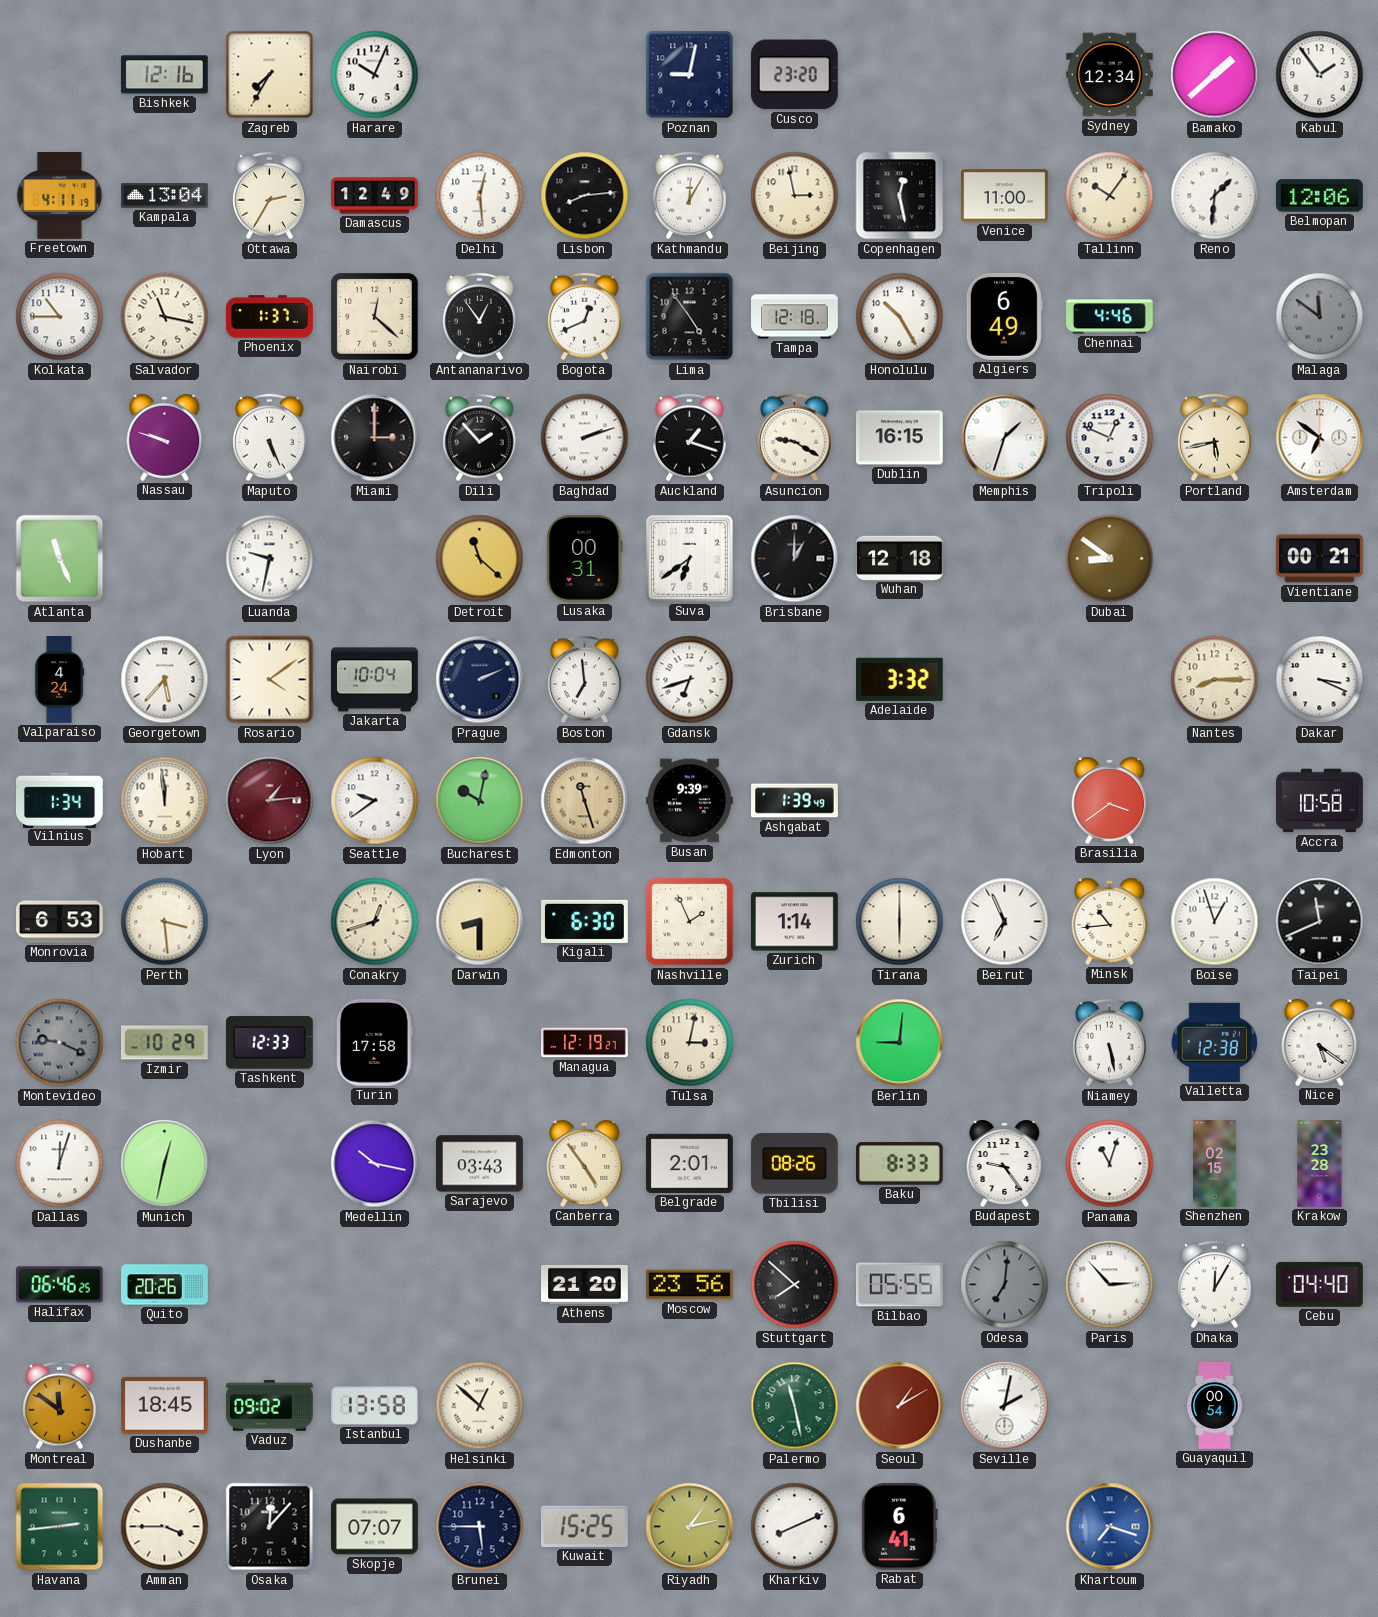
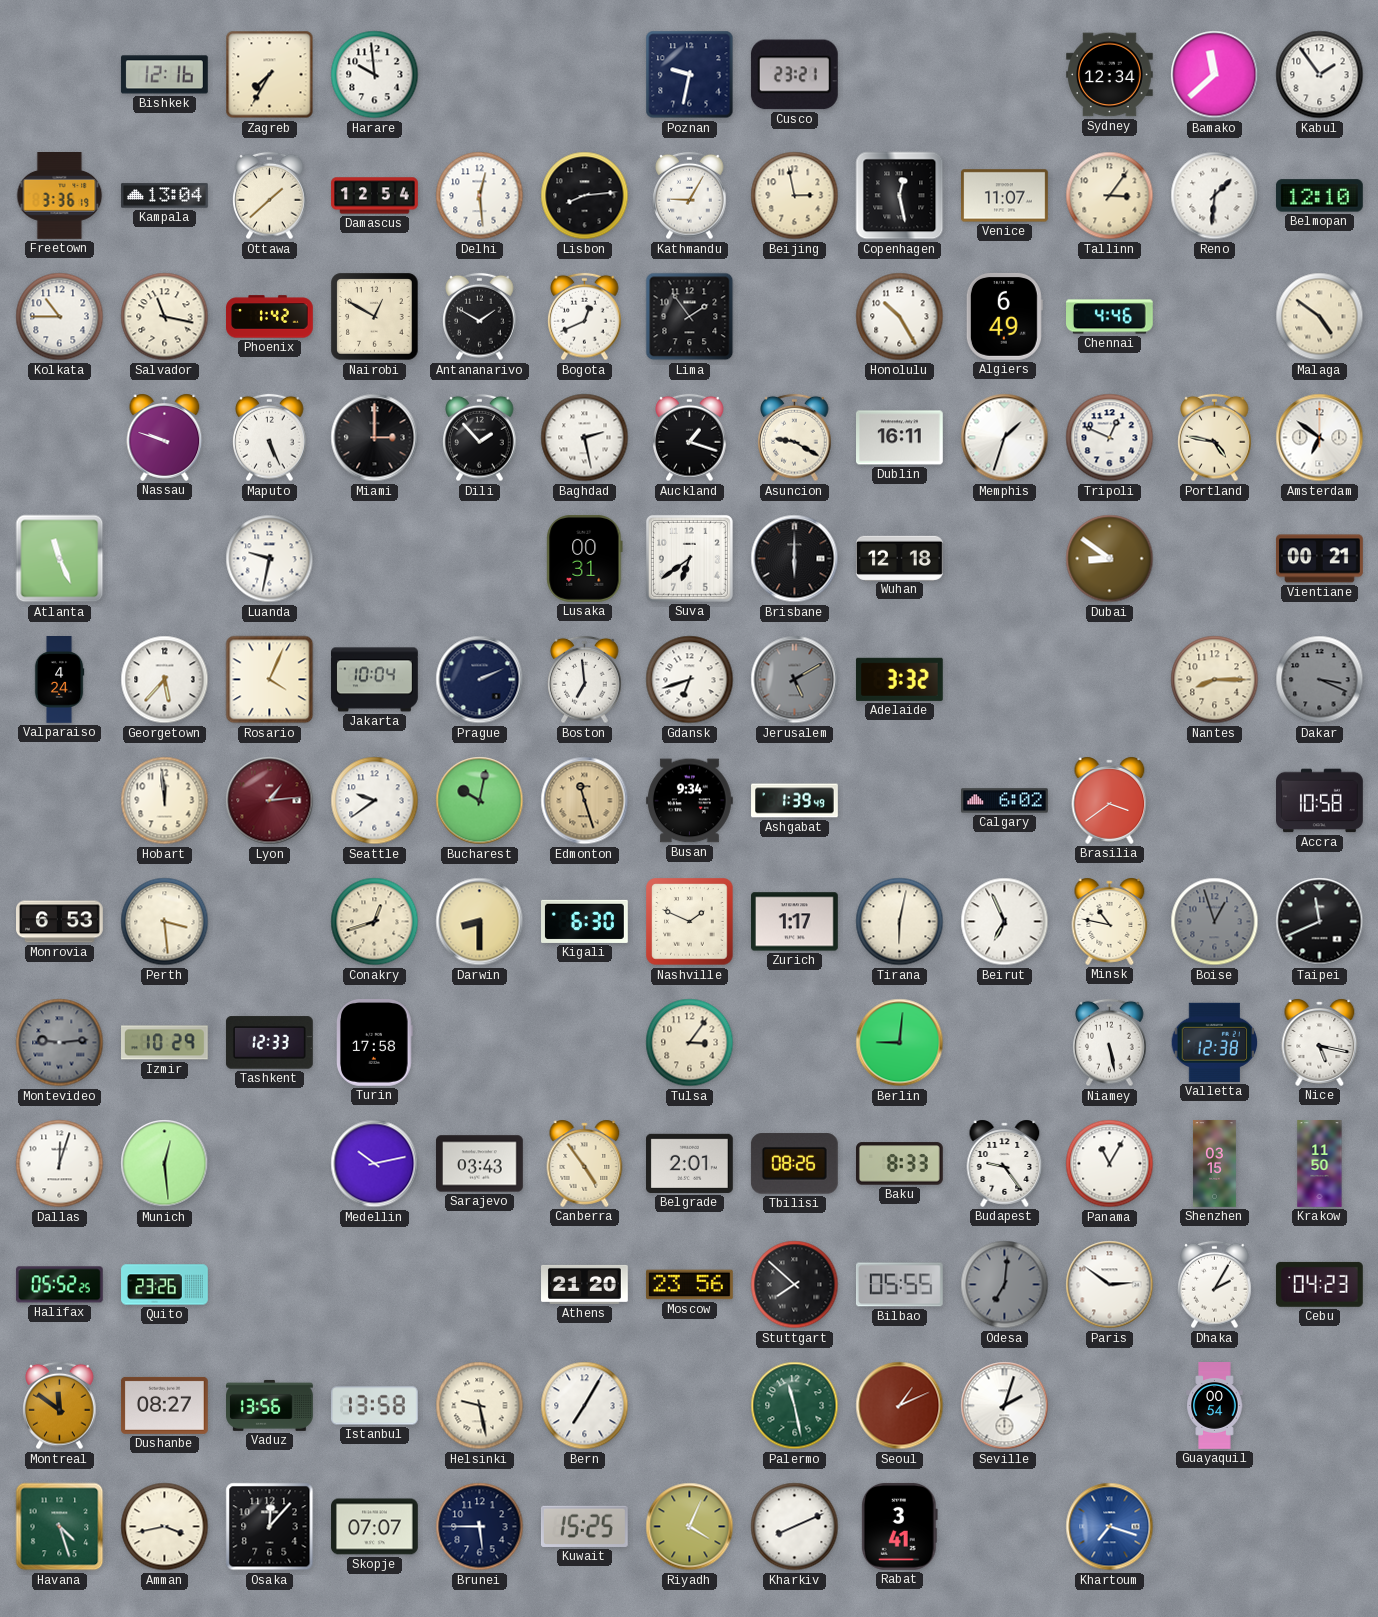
Harare: 10:04 -> 9:59
Poznan: 9:02 -> 9:32
Cusco: 23:20 -> 23:21
Bamako: 1:38 -> 11:38
Freetown: 4:11 -> 3:36
Ottawa: 2:35 -> 1:38
Damascus: 12:49 -> 12:54
Kathmandu: 12:05 -> 9:05
Venice: 11:00 -> 11:07
Tallinn: 10:06 -> 3:06
Belmopan: 12:06 -> 12:10
Phoenix: 1:37 -> 1:42
Nairobi: 12:22 -> 12:50
Antananarivo: 12:54 -> 1:50
Lima: 4:54 -> 1:54
Tampa: 12:18 -> none
Malaga: 11:51 -> 4:51
Malaga dial: grey -> cream
Baghdad: 2:12 -> 2:28
Dublin: 16:15 -> 16:11
Portland: 5:43 -> 4:47
Detroit: 11:22 -> none
Brisbane: 1:00 -> 6:00
Rosario: 4:09 -> 4:04
Jerusalem: none -> 5:10
Dakar dial: white -> grey
Vilnius: 1:34 -> none
Busan: 9:39 -> 9:34
Calgary: none -> 6:02
Nashville: 1:56 -> 1:49
Zurich: 1:14 -> 1:17
Tirana: 6:00 -> 6:02
Minsk: 10:44 -> 10:47
Boise dial: white -> grey
Montevideo: 9:19 -> 9:14
Managua: 12:19 -> none
Tulsa: 3:02 -> 3:06
Nice: 5:21 -> 5:17
Munich: 12:32 -> 12:29
Medellin: 10:17 -> 10:13
Panama: 11:03 -> 11:05
Shenzhen: 02:15 -> 03:15
Krakow: 23:28 -> 11:50
Halifax: 06:46 -> 05:52
Quito: 20:26 -> 23:26
Paris: 2:53 -> 2:51
Dhaka: 12:05 -> 2:05
Cebu: 04:40 -> 04:23
Dushanbe: 18:45 -> 08:27
Vaduz: 09:02 -> 13:56
Helsinki: 12:52 -> 9:28
Bern: none -> 7:05
Seoul: 1:10 -> 1:11
Seville: 2:02 -> 2:03
Havana: 2:44 -> 4:27
Amman: 3:45 -> 3:43
Riyadh: 1:13 -> 4:04
Rabat: 6:41 -> 3:41
